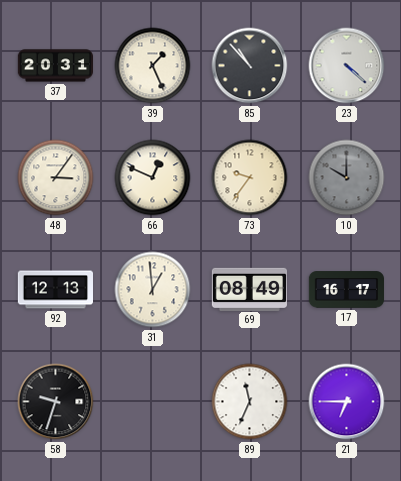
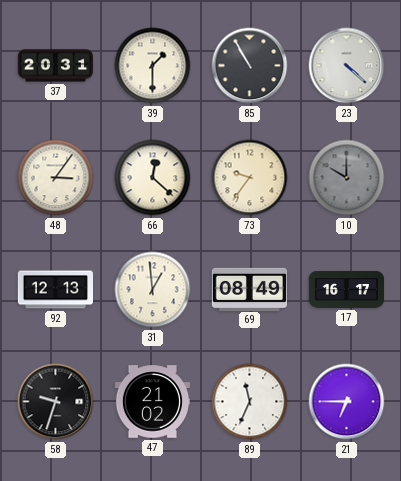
39: 1:26 -> 1:30
85: 10:53 -> 10:55
66: 12:49 -> 12:22
47: none -> 21:02
